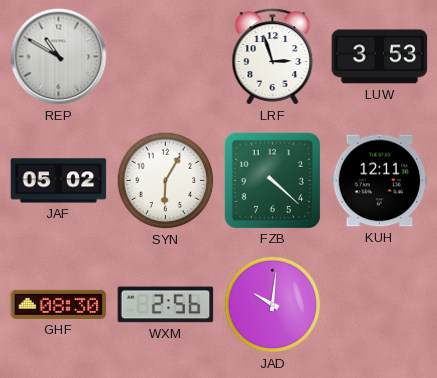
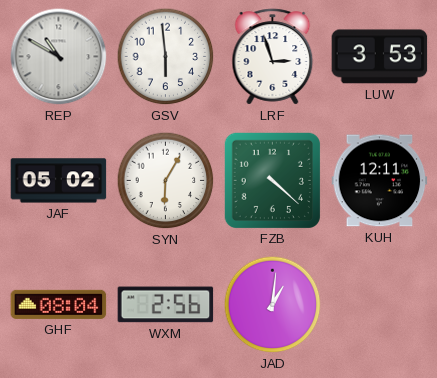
GSV: none -> 5:59
GHF: 08:30 -> 08:04
JAD: 10:01 -> 1:01
